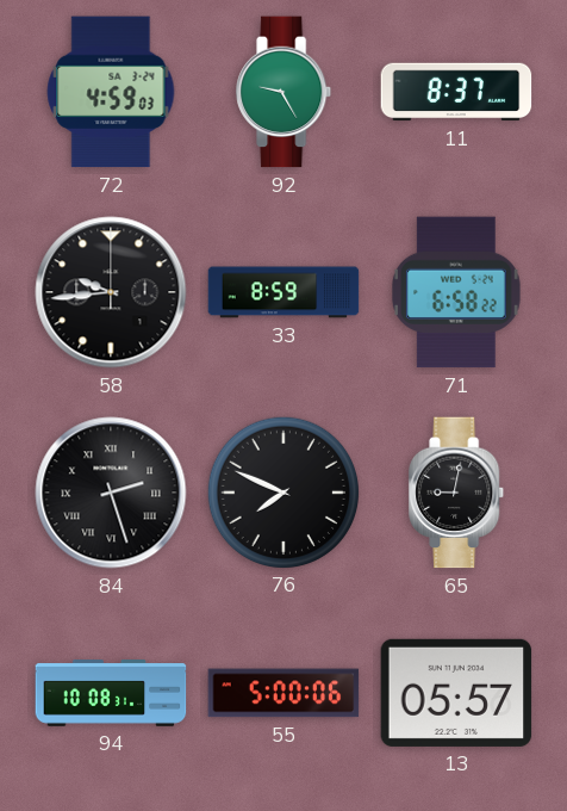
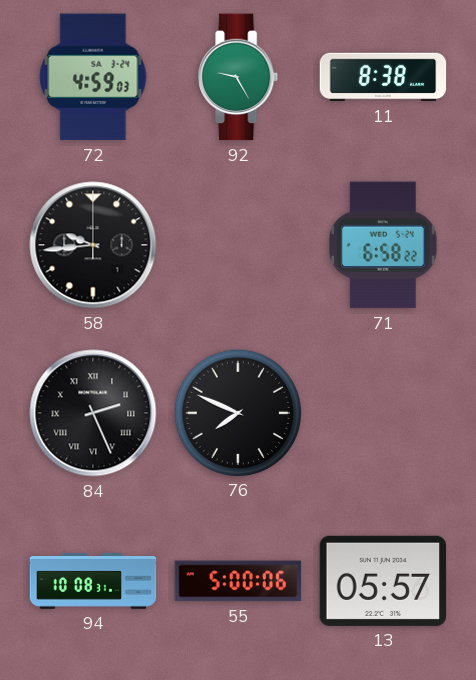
11: 8:37 -> 8:38
33: 8:59 -> none
84: 2:27 -> 2:26
65: 9:02 -> none
